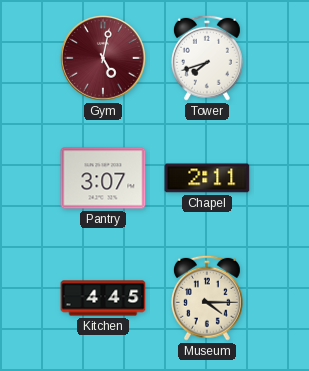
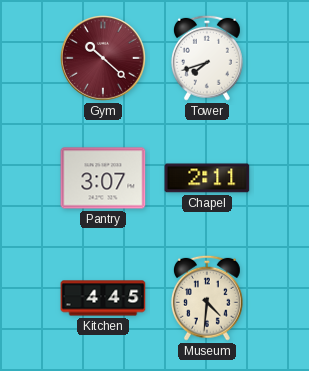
Gym: 5:02 -> 10:22
Museum: 4:15 -> 4:31
